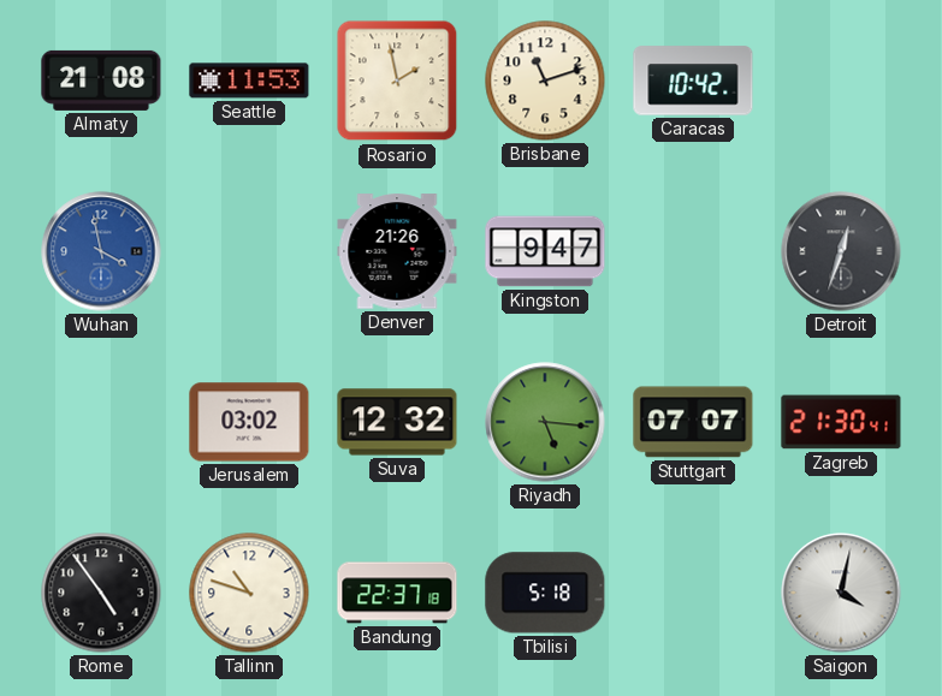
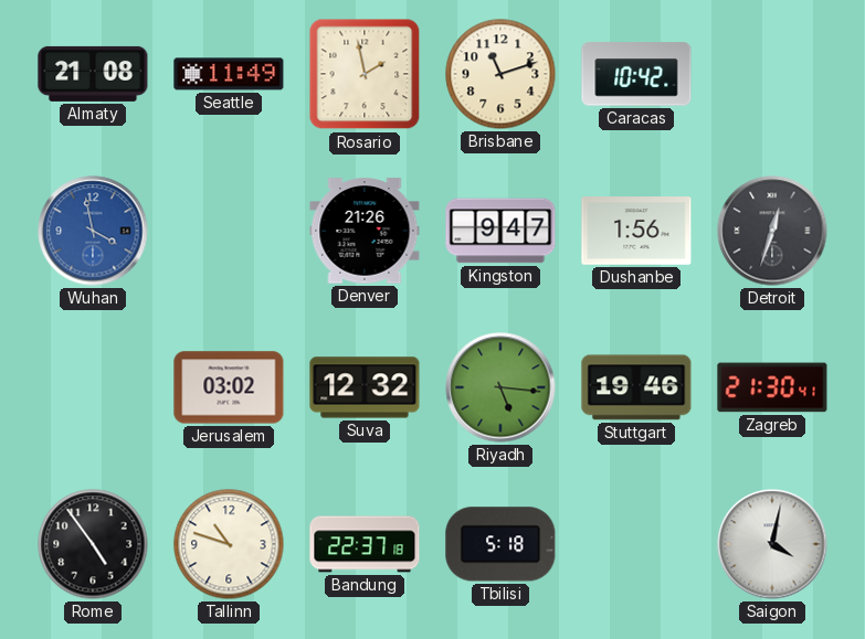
Seattle: 11:53 -> 11:49
Dushanbe: none -> 1:56
Stuttgart: 07:07 -> 19:46
